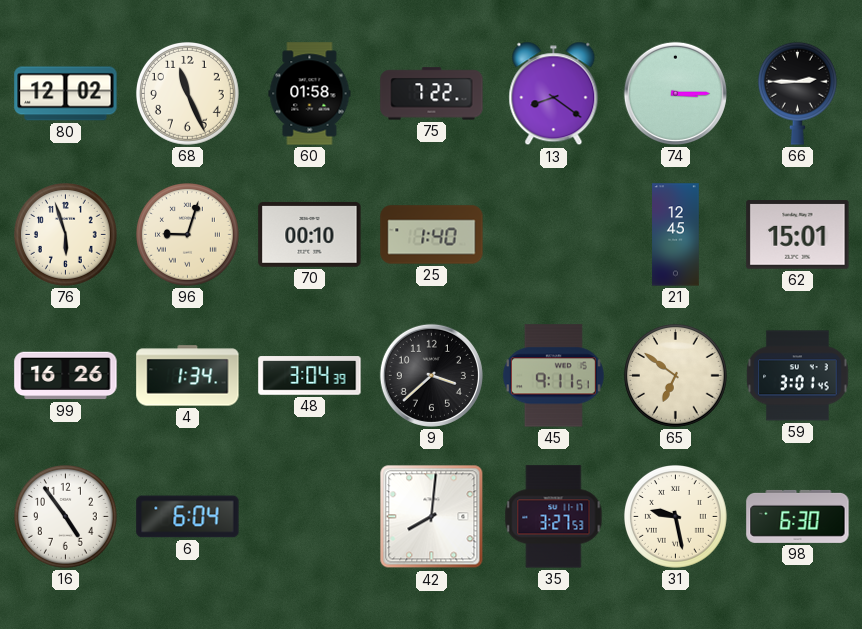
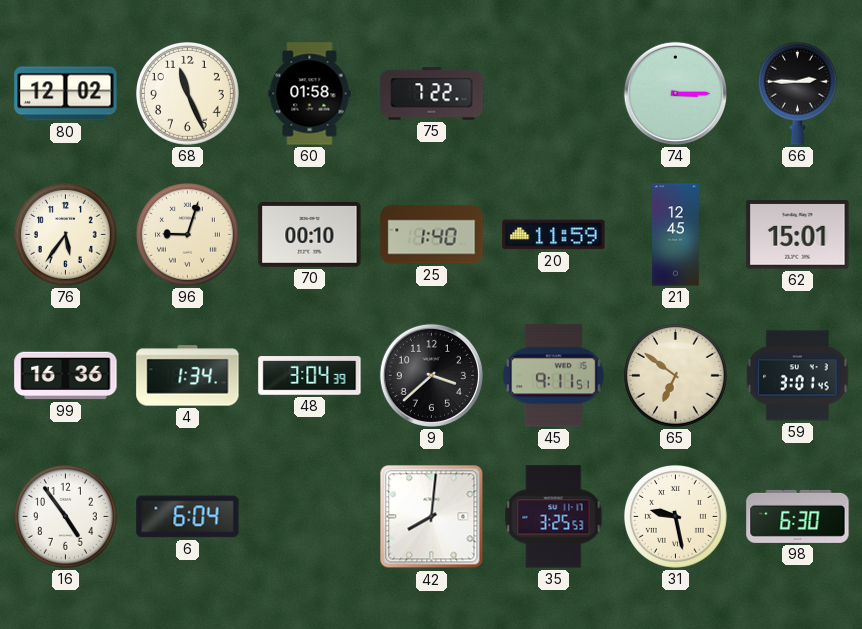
13: 8:21 -> none
76: 5:57 -> 5:36
20: none -> 11:59
99: 16:26 -> 16:36
35: 3:27 -> 3:25
